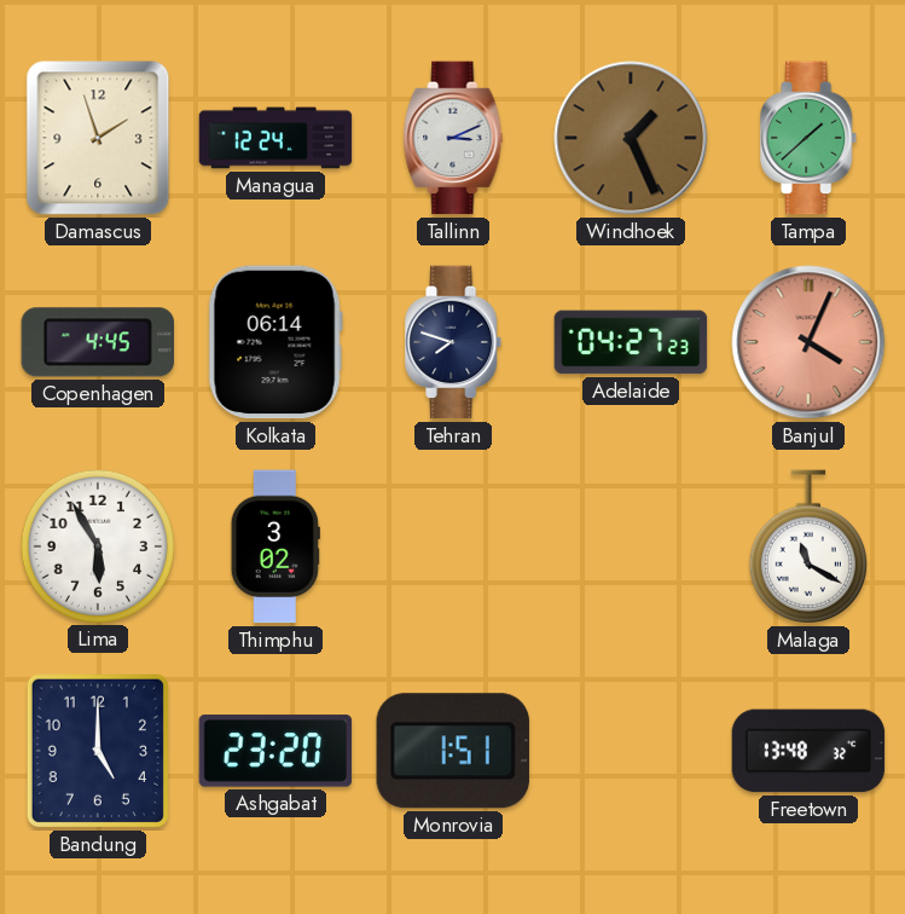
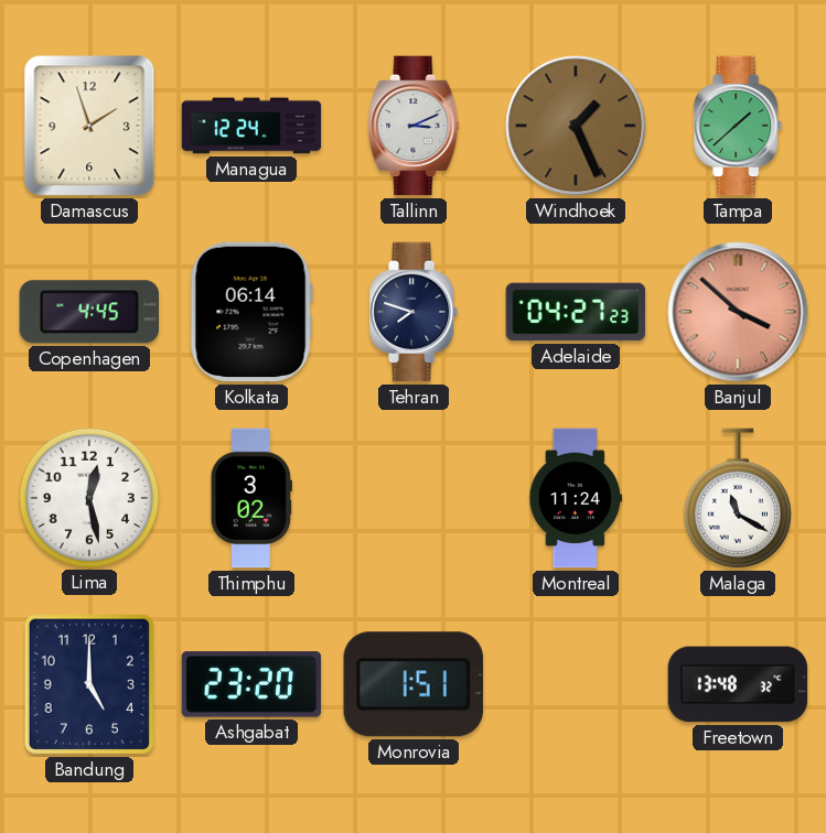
Banjul: 4:04 -> 3:52
Lima: 5:55 -> 12:28
Montreal: none -> 11:24
